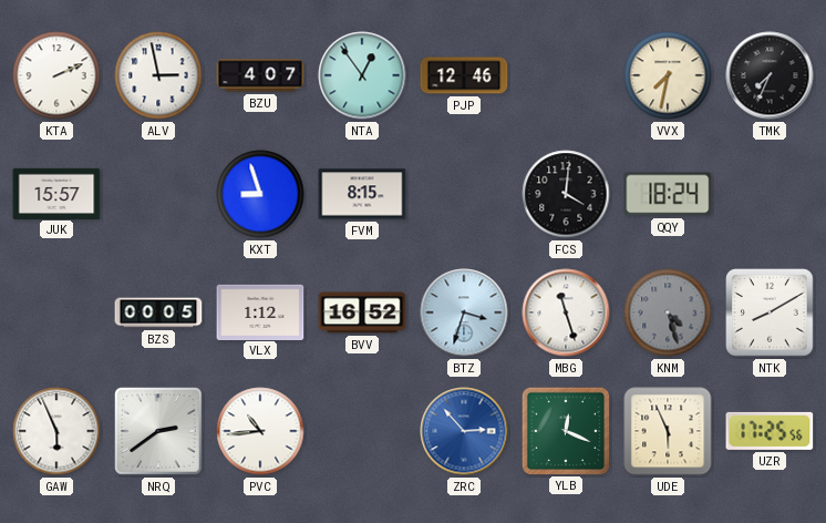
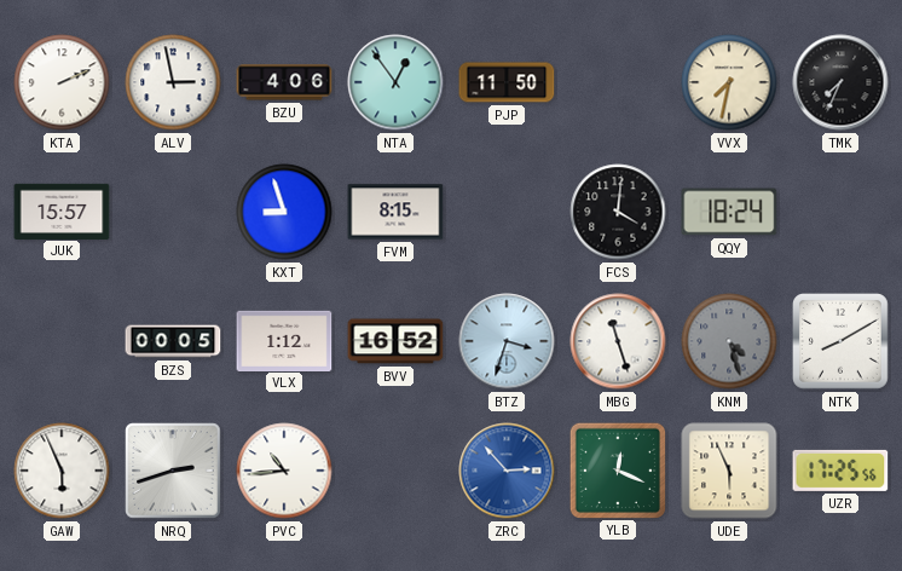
BZU: 4:07 -> 4:06
PJP: 12:46 -> 11:50
NRQ: 2:39 -> 2:42
